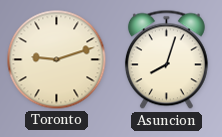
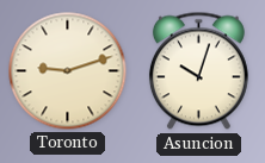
Asuncion: 8:03 -> 10:03
